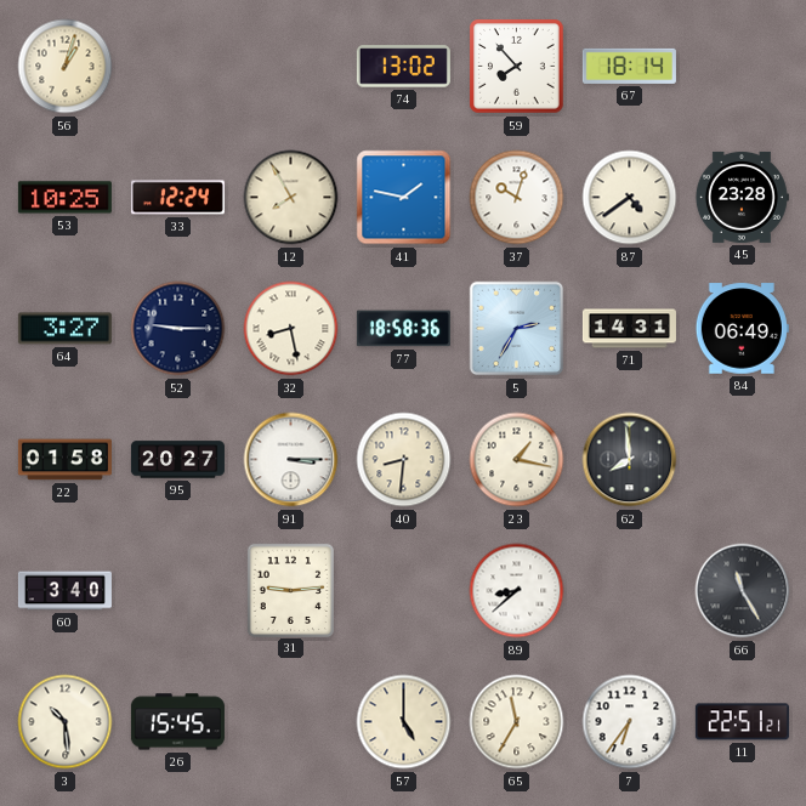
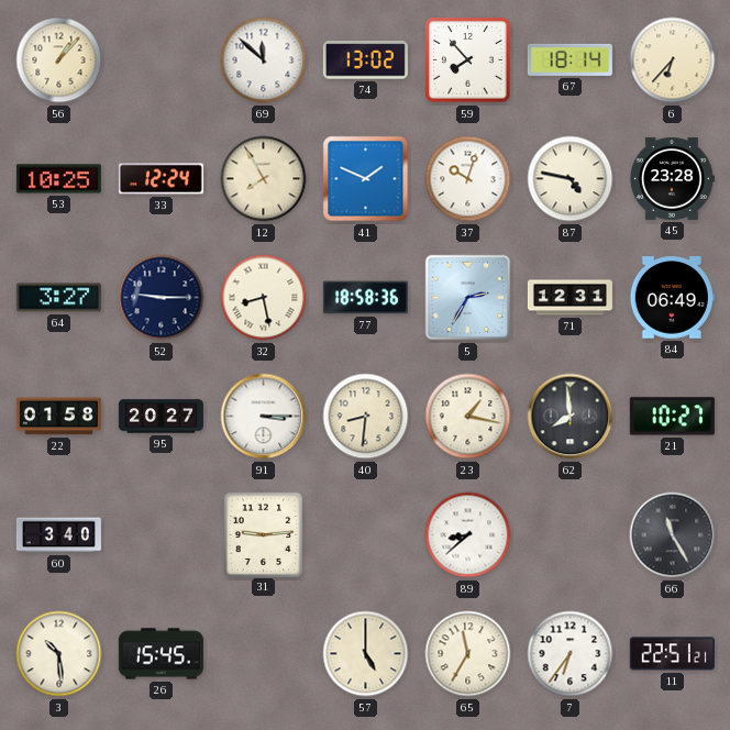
56: 1:03 -> 1:07
69: none -> 11:52
6: none -> 6:37
41: 1:47 -> 1:49
87: 4:39 -> 4:47
71: 14:31 -> 12:31
21: none -> 10:27
